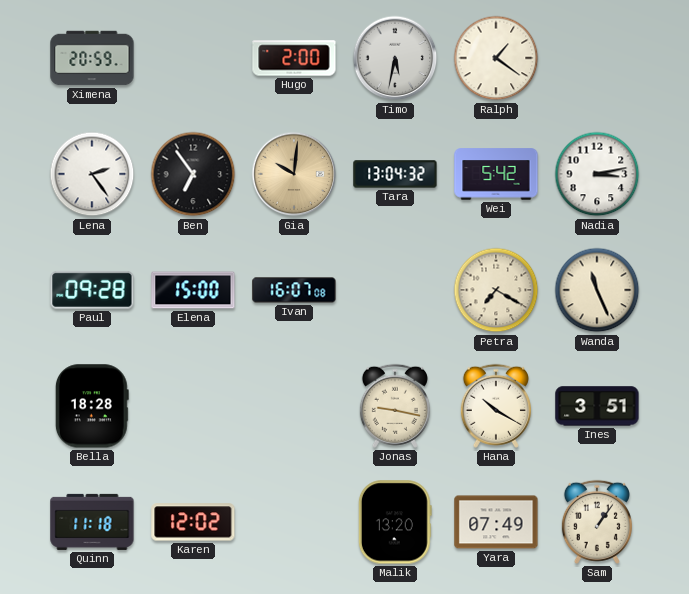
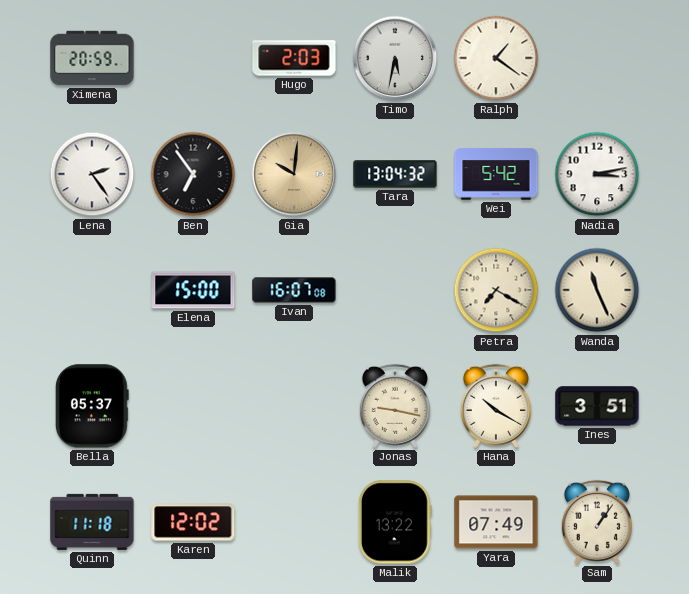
Hugo: 2:00 -> 2:03
Paul: 09:28 -> none
Bella: 18:28 -> 05:37
Malik: 13:20 -> 13:22
